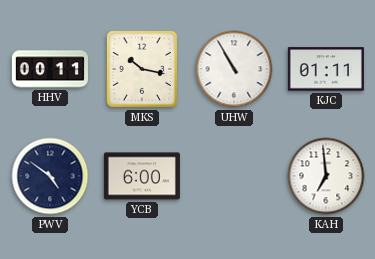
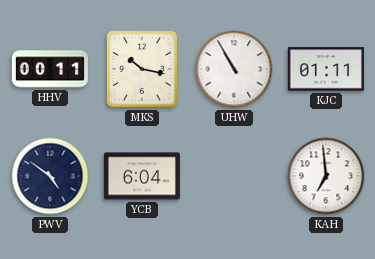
YCB: 6:00 -> 6:04
